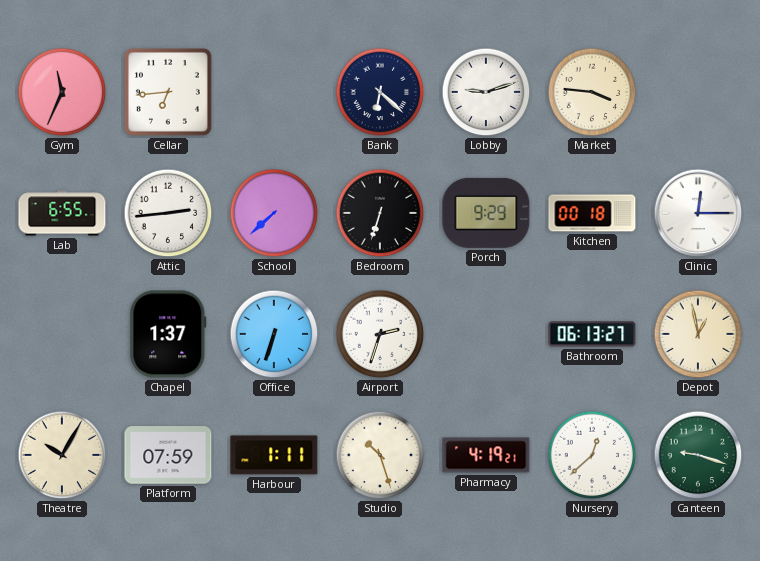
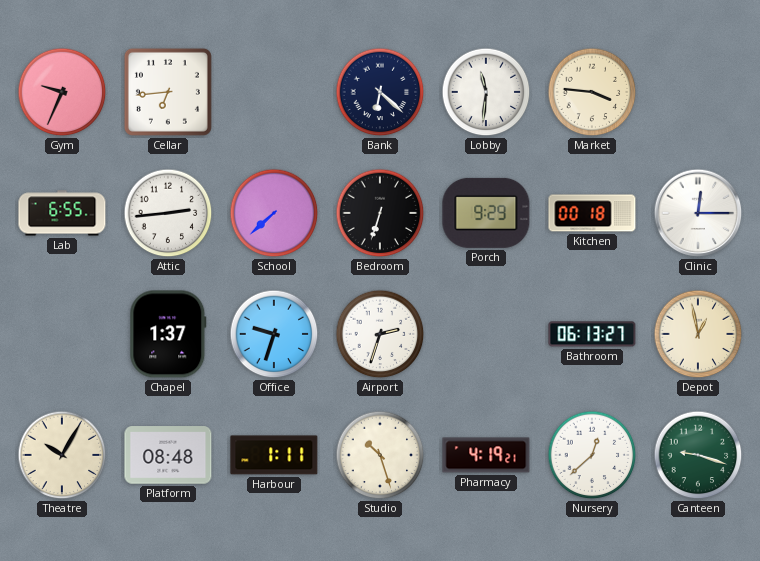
Gym: 11:34 -> 9:34
Lobby: 9:12 -> 11:31
Office: 6:33 -> 9:33
Platform: 07:59 -> 08:48
